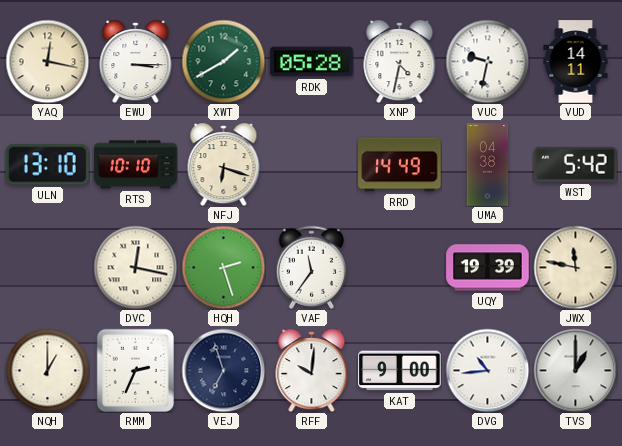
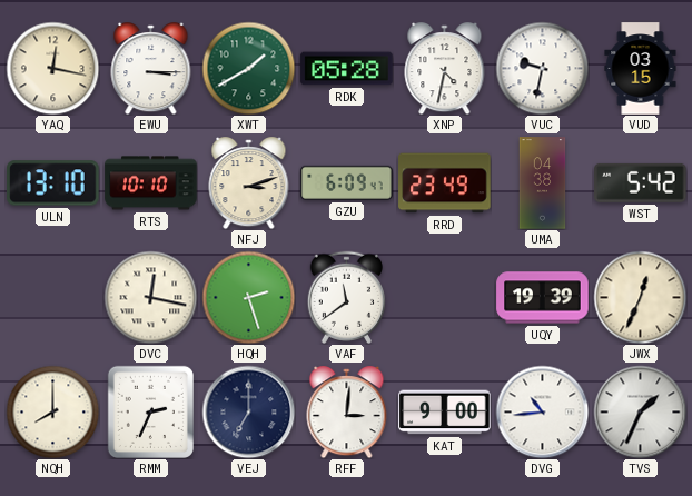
VUD: 14:11 -> 03:15
NFJ: 6:18 -> 3:12
GZU: none -> 6:09
RRD: 14:49 -> 23:49
VAF: 11:36 -> 11:39
JWX: 11:47 -> 12:34
NQH: 1:00 -> 8:00
VEJ: 6:57 -> 7:00
RFF: 10:01 -> 3:01
TVS: 1:00 -> 1:34
